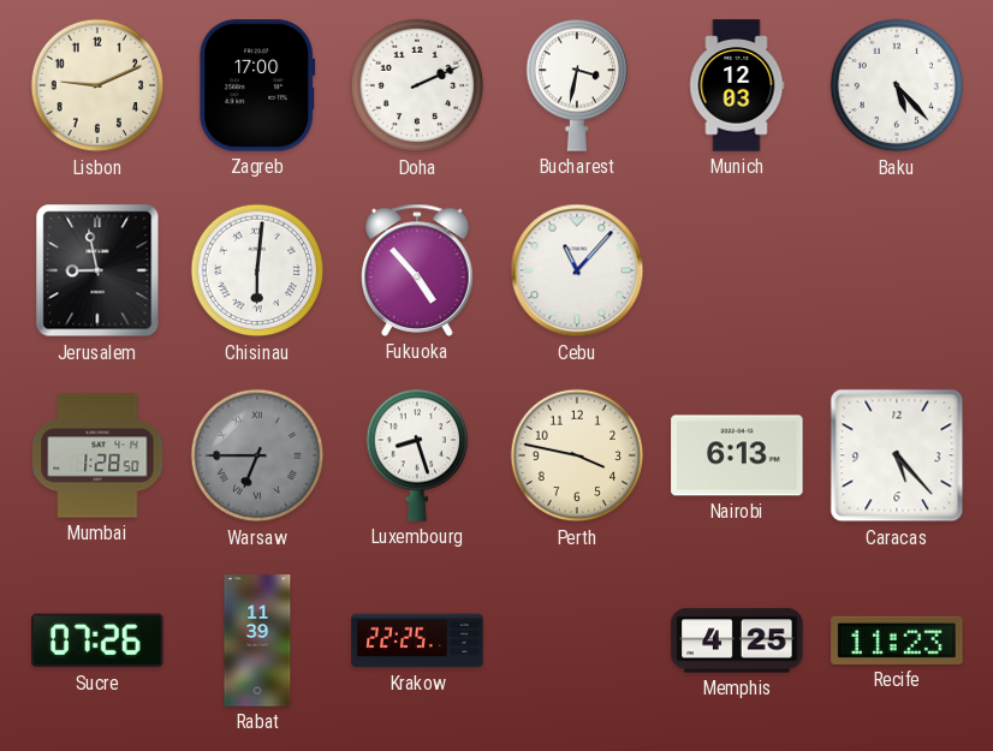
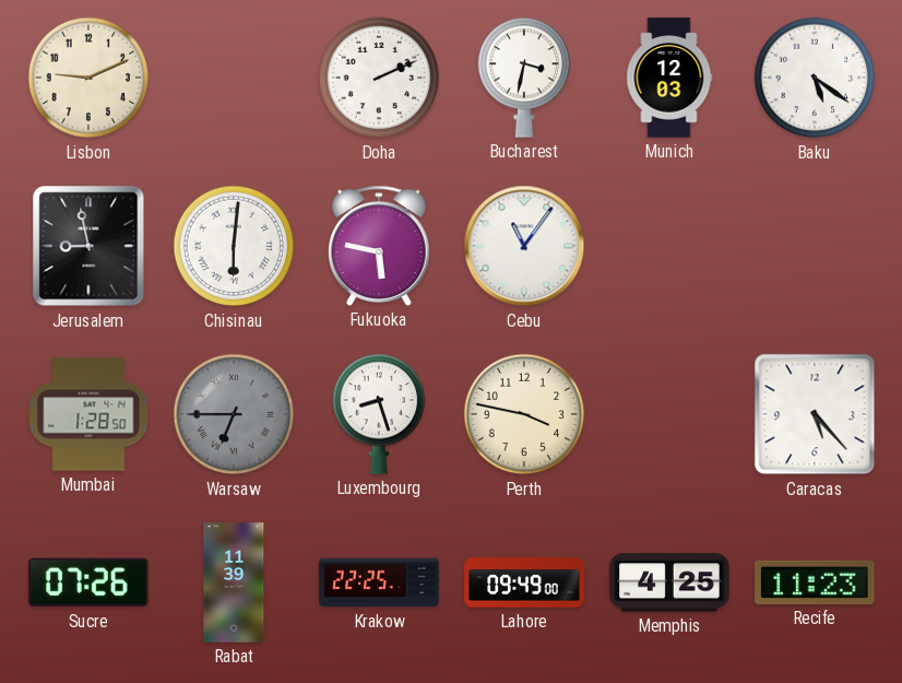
Zagreb: 17:00 -> none
Baku: 5:23 -> 5:21
Fukuoka: 4:53 -> 5:47
Cebu: 11:07 -> 11:06
Nairobi: 6:13 -> none
Lahore: none -> 09:49
